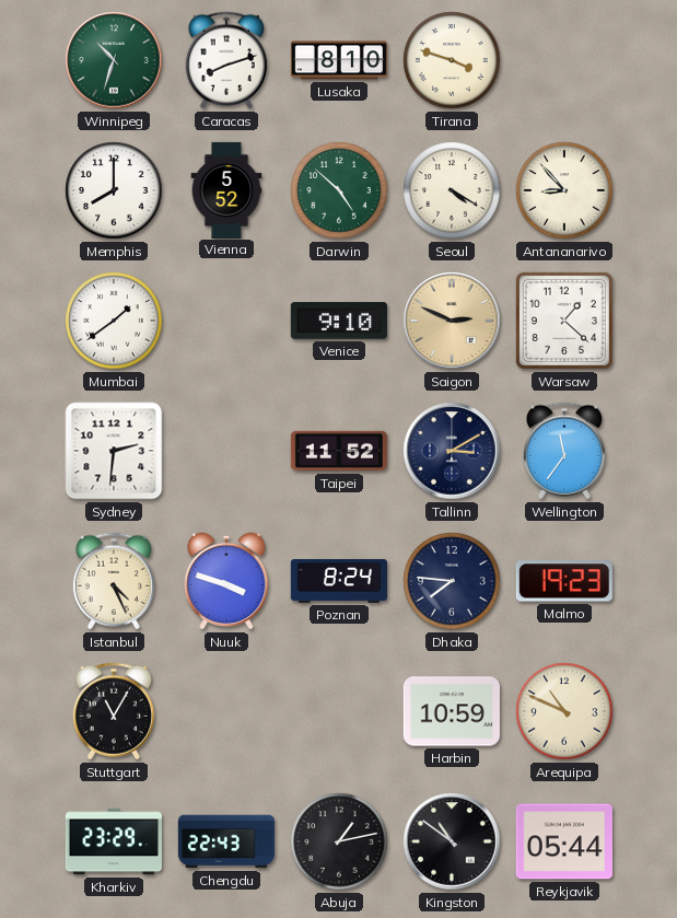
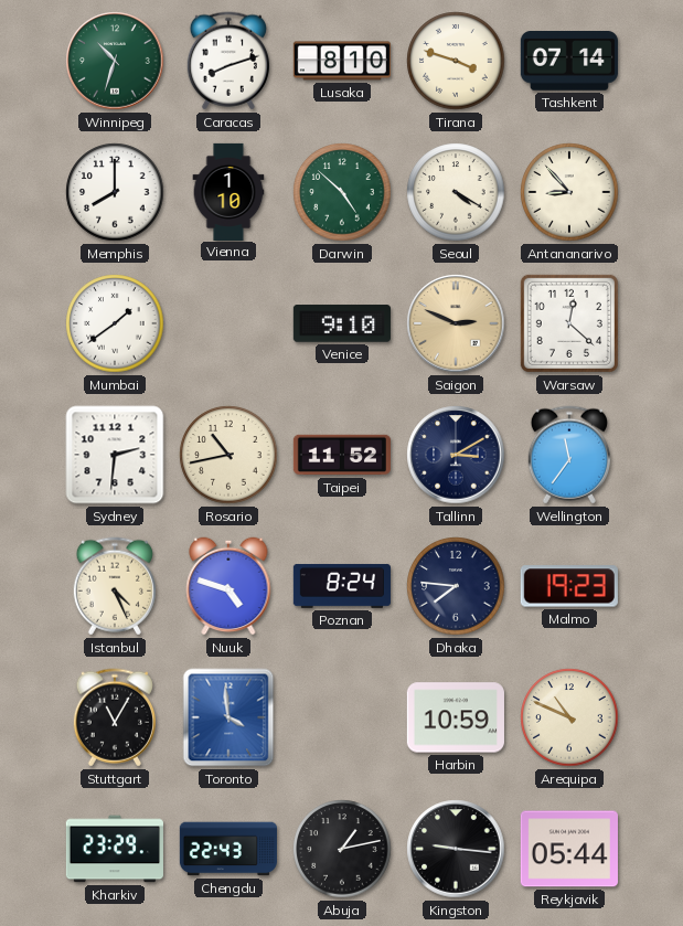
Tashkent: none -> 07:14
Vienna: 5:52 -> 1:10
Warsaw: 1:22 -> 12:22
Rosario: none -> 10:43
Nuuk: 3:48 -> 4:48
Toronto: none -> 3:59
Kingston: 10:51 -> 9:16
